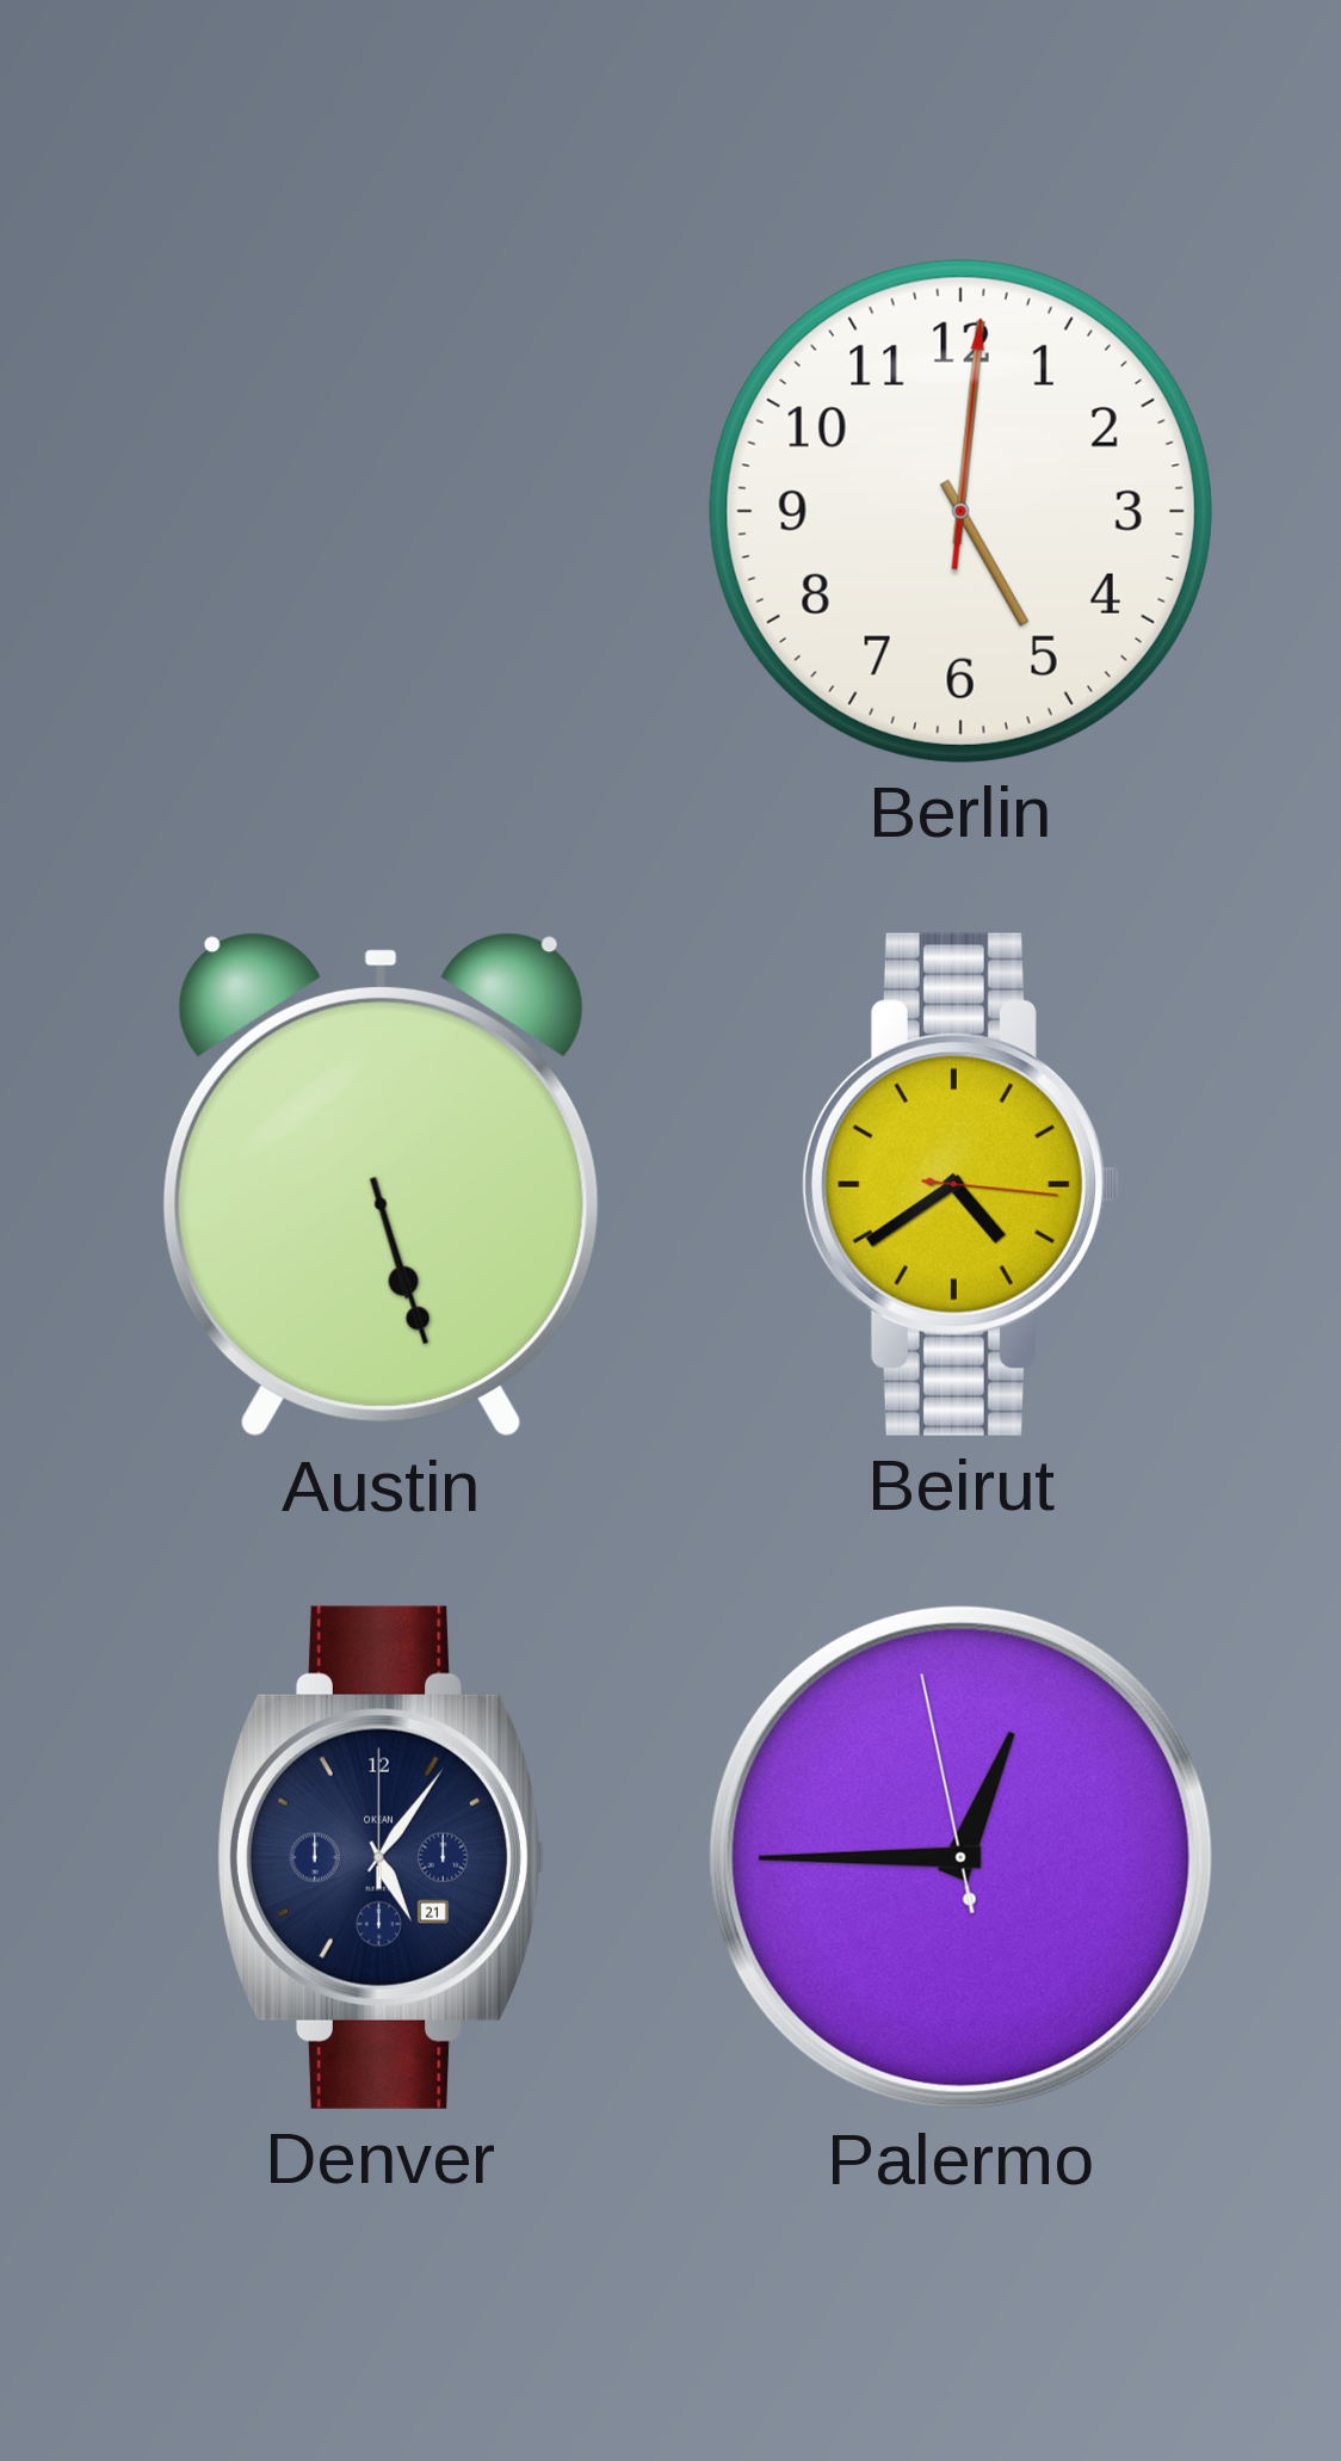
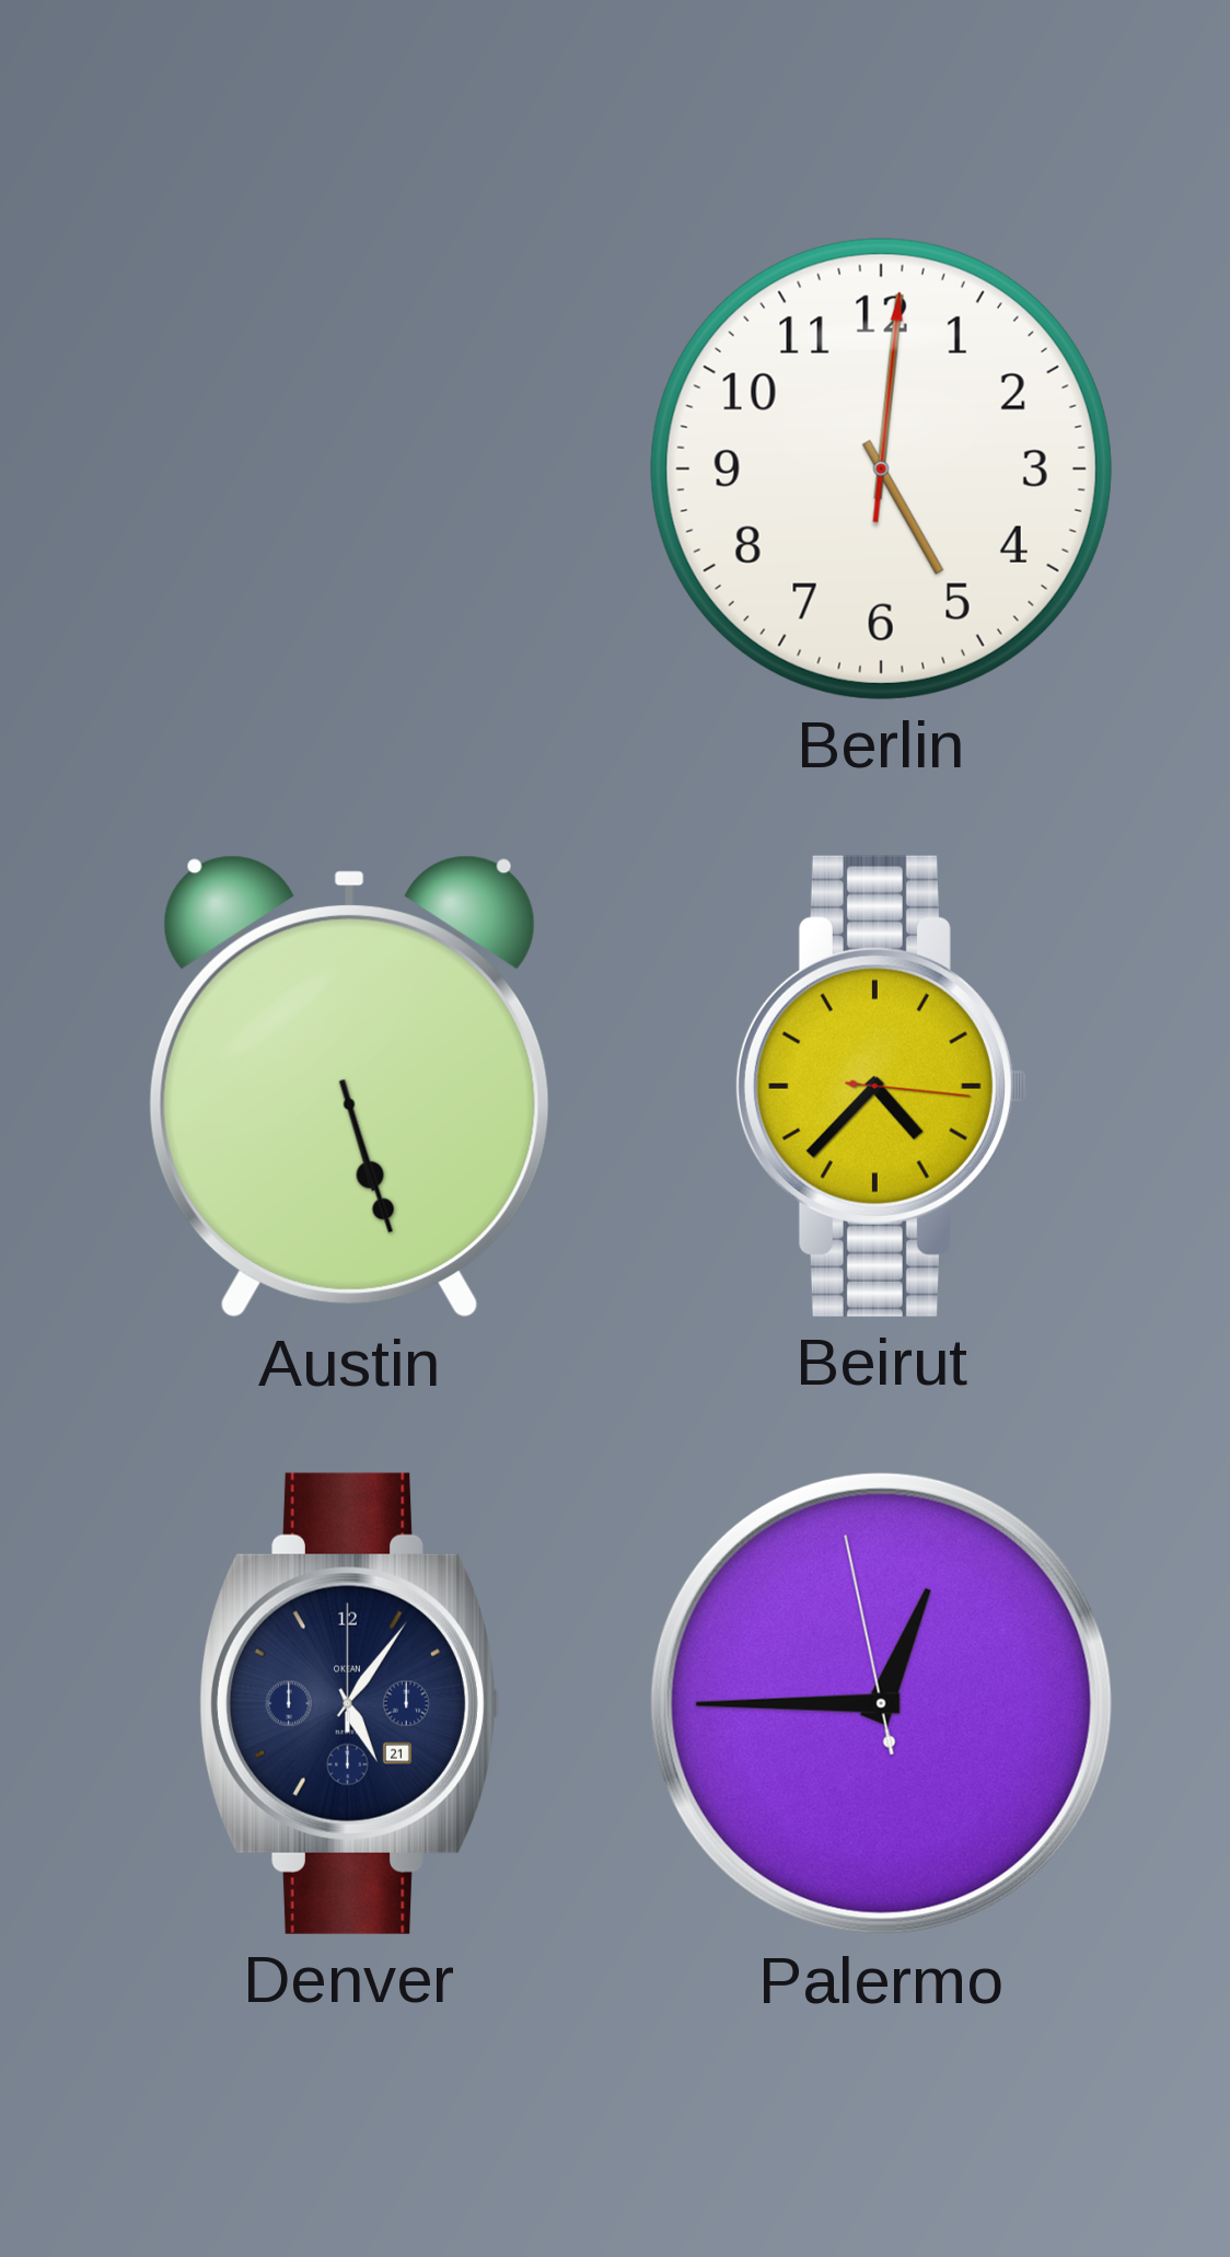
Beirut: 4:39 -> 4:37
